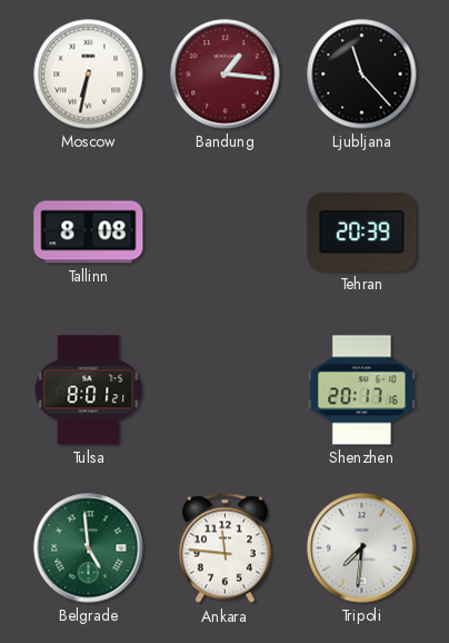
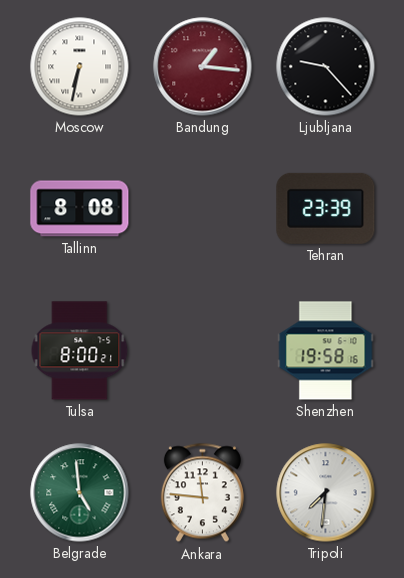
Ljubljana: 11:23 -> 9:23
Tehran: 20:39 -> 23:39
Tulsa: 8:01 -> 8:00
Shenzhen: 20:17 -> 19:58
